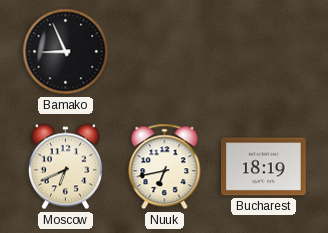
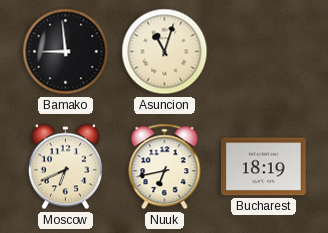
Bamako: 8:56 -> 8:59
Asuncion: none -> 11:03
